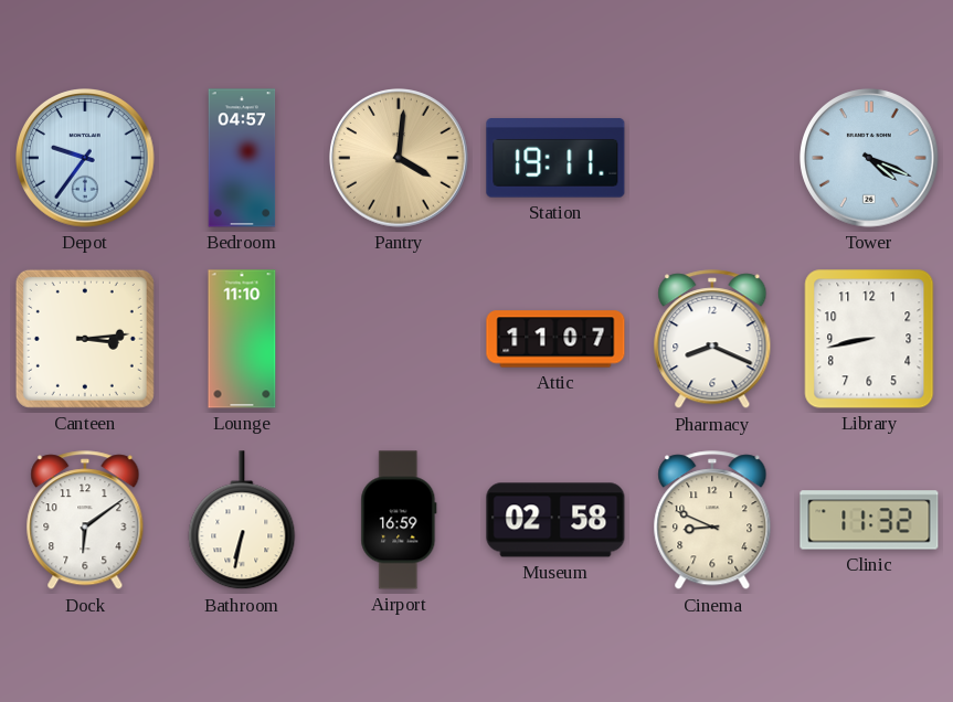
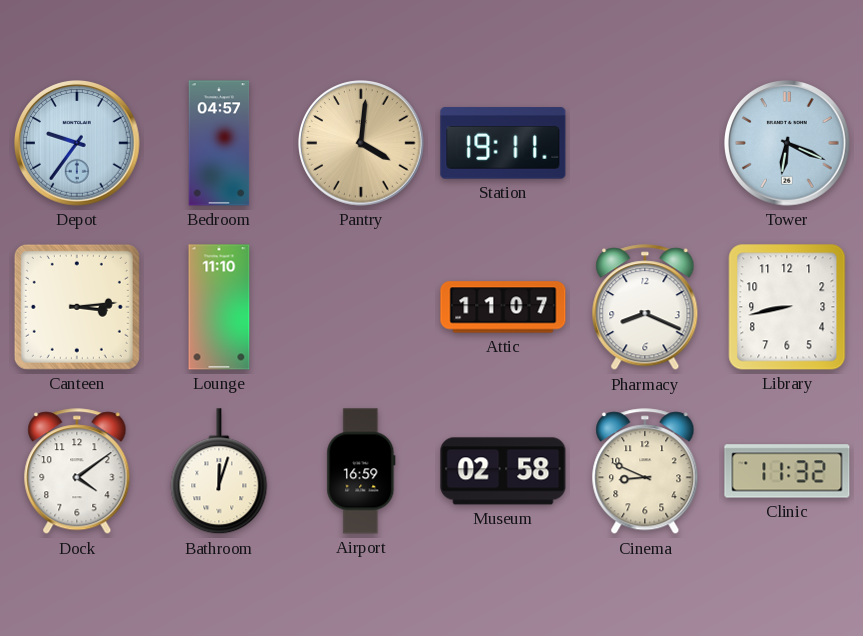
Tower: 4:19 -> 6:19
Dock: 6:09 -> 4:09
Bathroom: 6:32 -> 12:03
